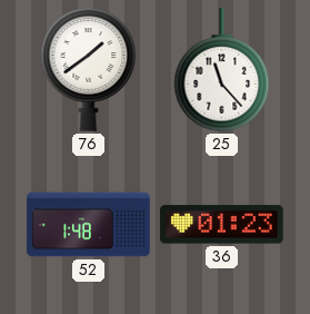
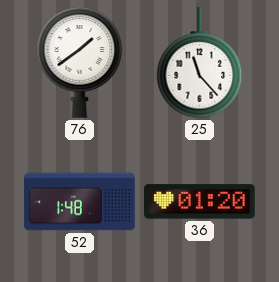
36: 01:23 -> 01:20
